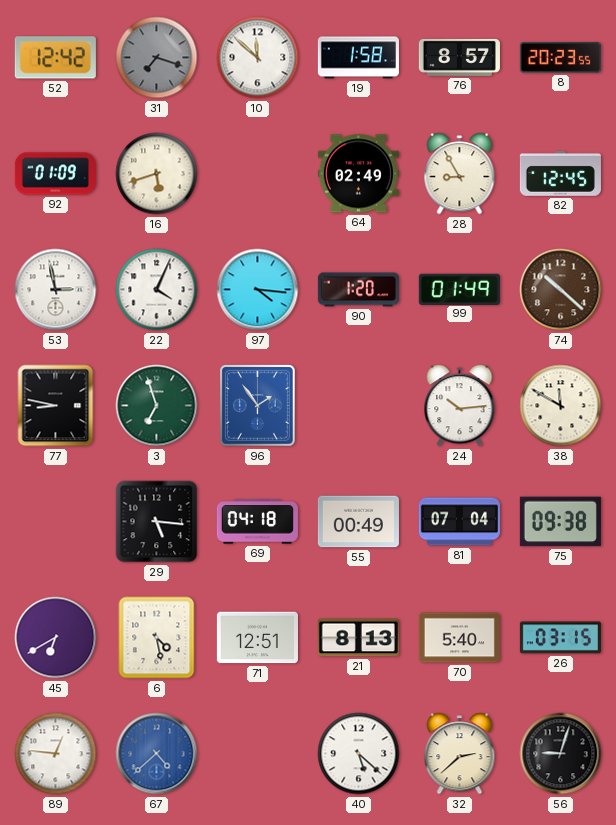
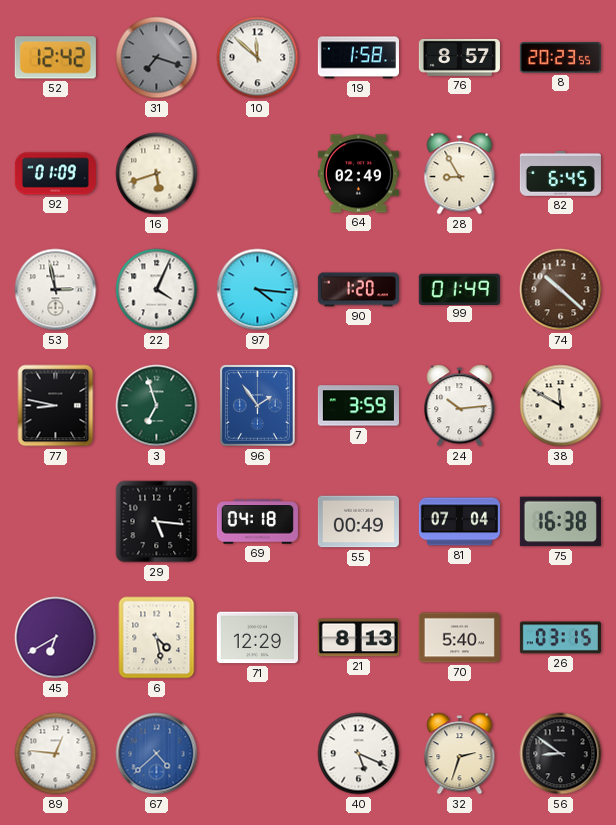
82: 12:45 -> 6:45
7: none -> 3:59
75: 09:38 -> 16:38
71: 12:51 -> 12:29
40: 5:22 -> 5:19
32: 2:38 -> 2:33
56: 9:03 -> 8:51
